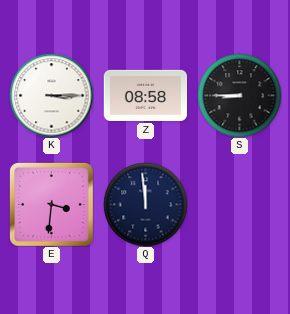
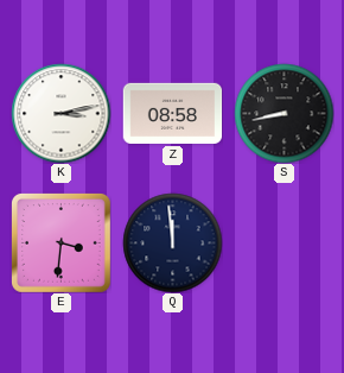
K: 3:15 -> 3:13
S: 8:45 -> 8:43
